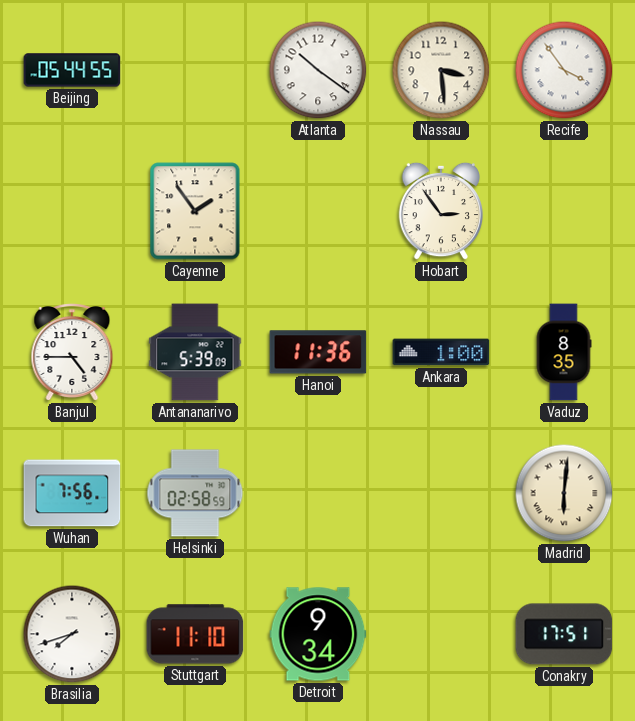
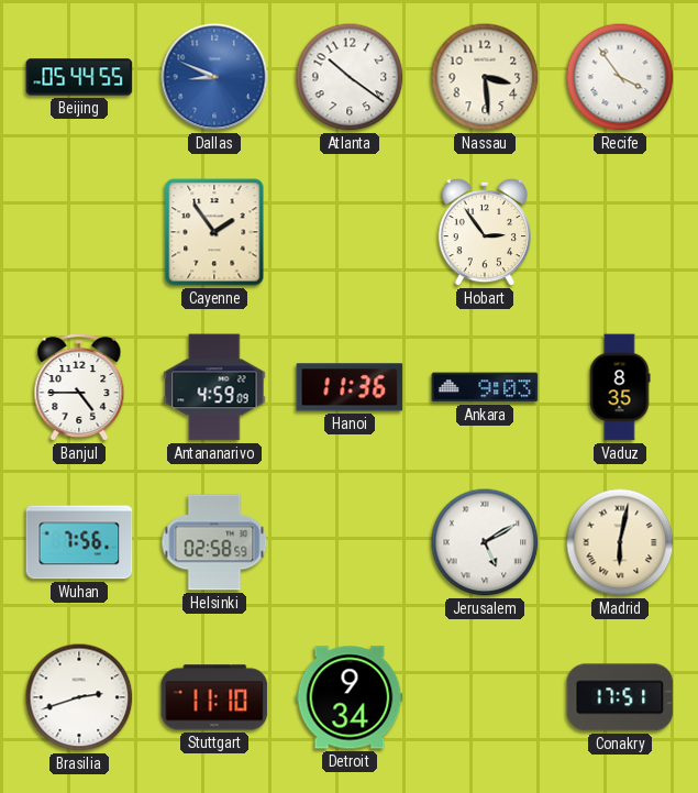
Dallas: none -> 8:49
Antananarivo: 5:39 -> 4:59
Ankara: 1:00 -> 9:03
Jerusalem: none -> 5:10
Madrid: 6:01 -> 6:02
Brasilia: 7:42 -> 2:42
